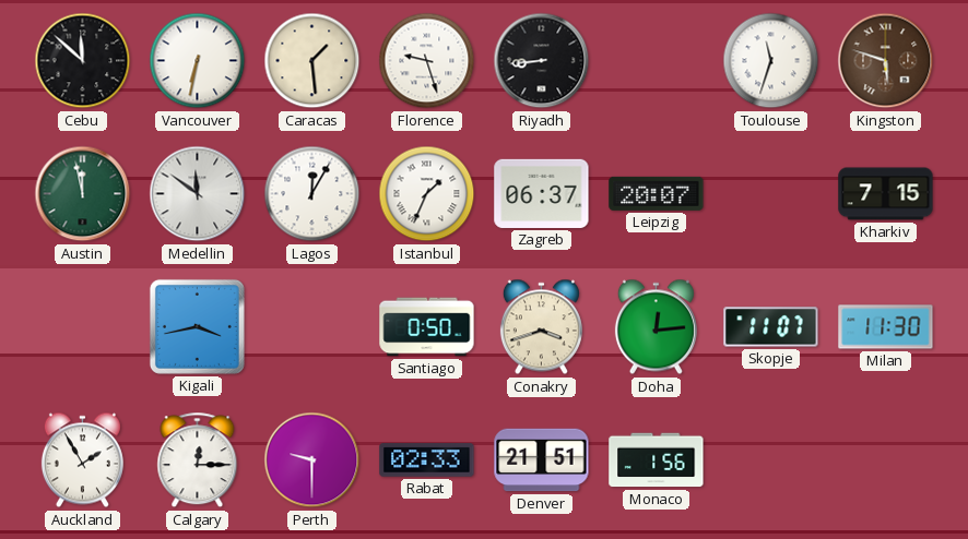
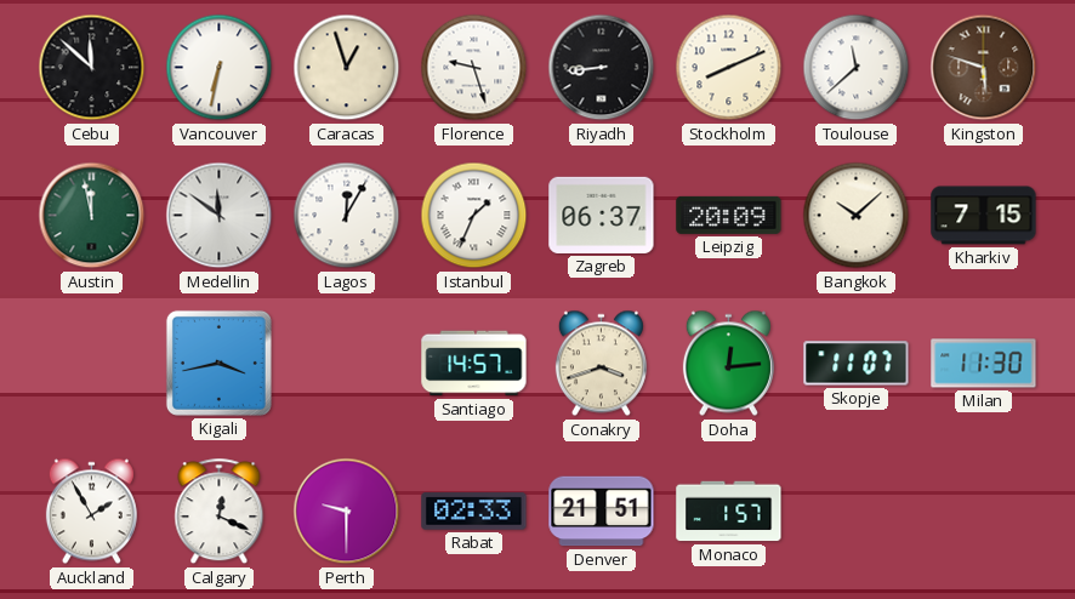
Caracas: 1:29 -> 12:57
Stockholm: none -> 8:11
Toulouse: 11:33 -> 11:38
Leipzig: 20:07 -> 20:09
Bangkok: none -> 10:08
Santiago: 0:50 -> 14:57
Calgary: 12:15 -> 12:19
Monaco: 1:56 -> 1:57
